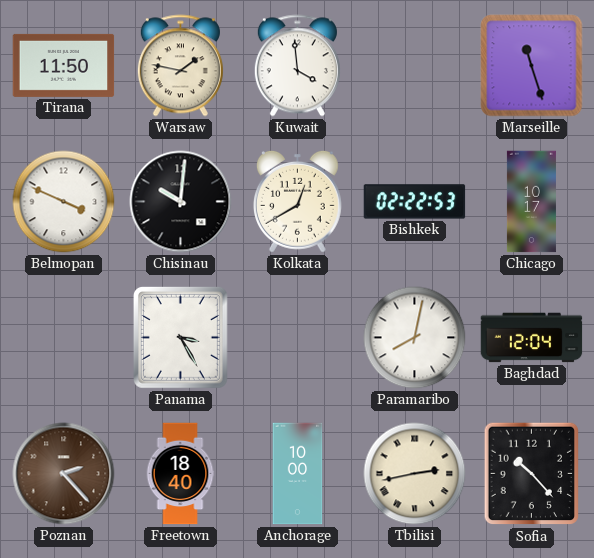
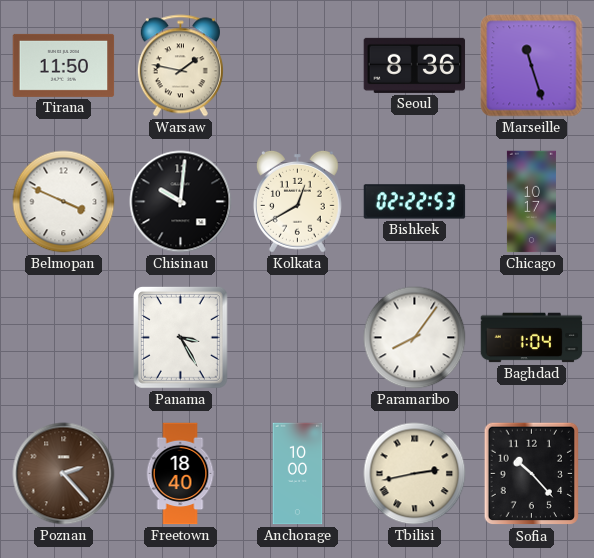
Kuwait: 3:59 -> none
Seoul: none -> 8:36
Paramaribo: 8:02 -> 8:06
Baghdad: 12:04 -> 1:04
